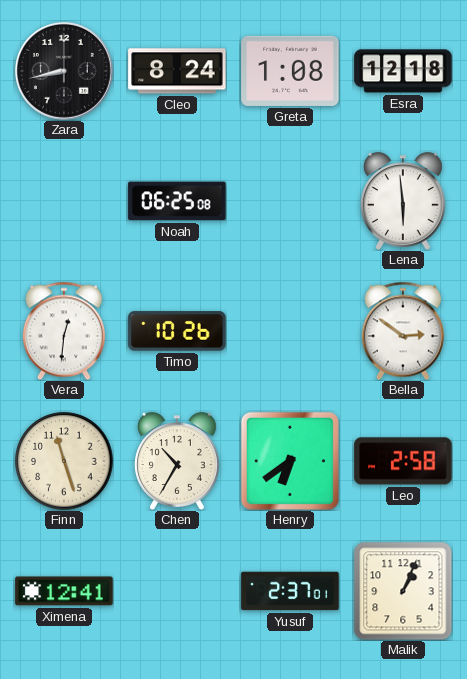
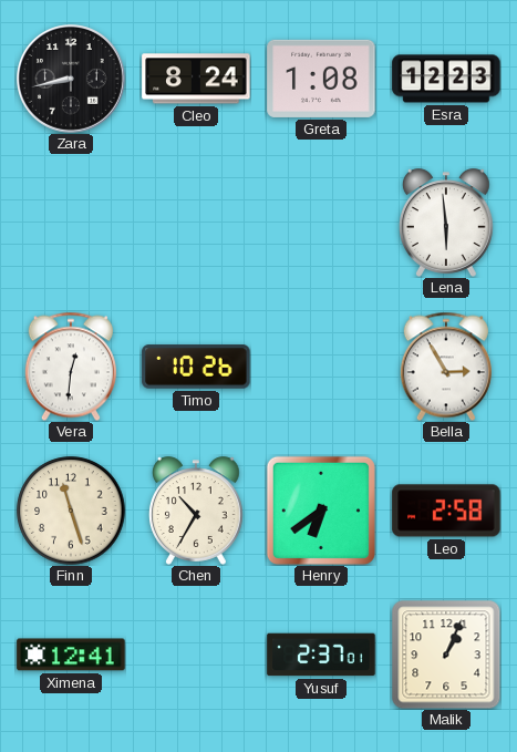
Esra: 12:18 -> 12:23
Noah: 06:25 -> none
Bella: 2:51 -> 2:55
